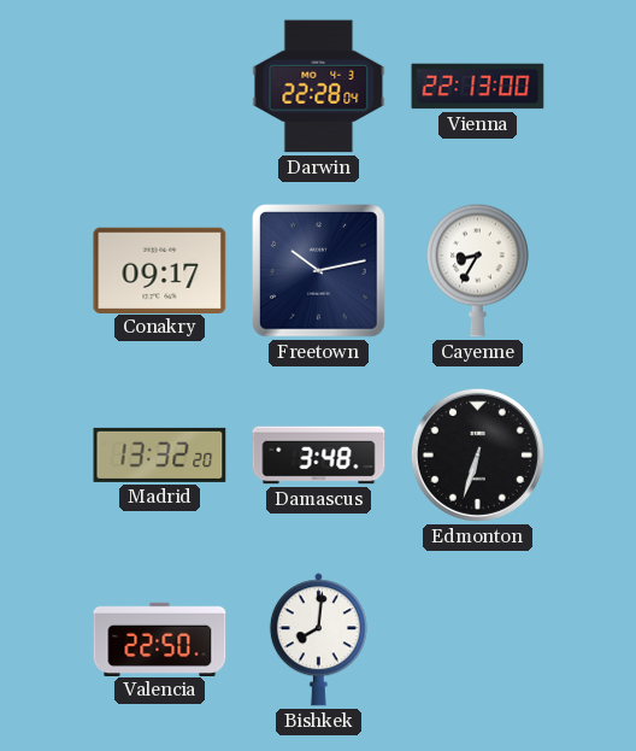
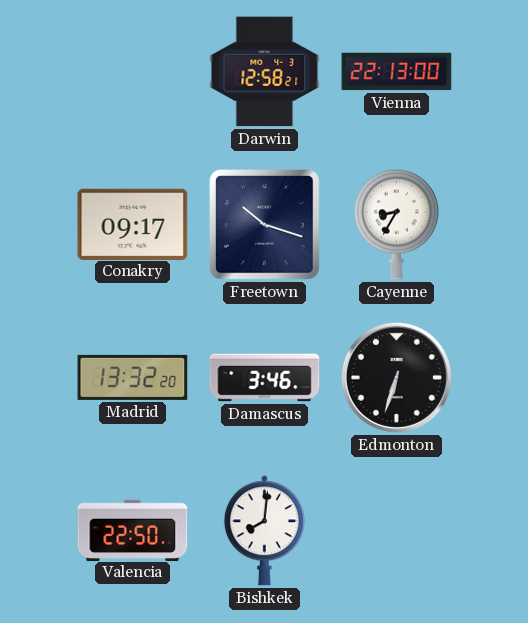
Darwin: 22:28 -> 12:58
Freetown: 10:13 -> 10:18
Damascus: 3:48 -> 3:46
